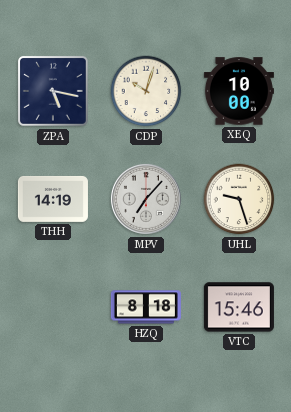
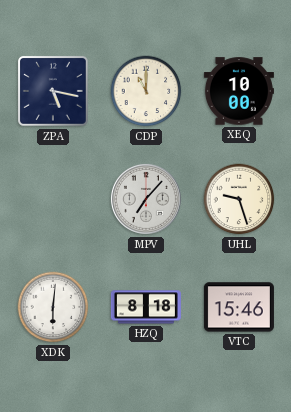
CDP: 10:03 -> 11:00
THH: 14:19 -> none
XDK: none -> 6:01
